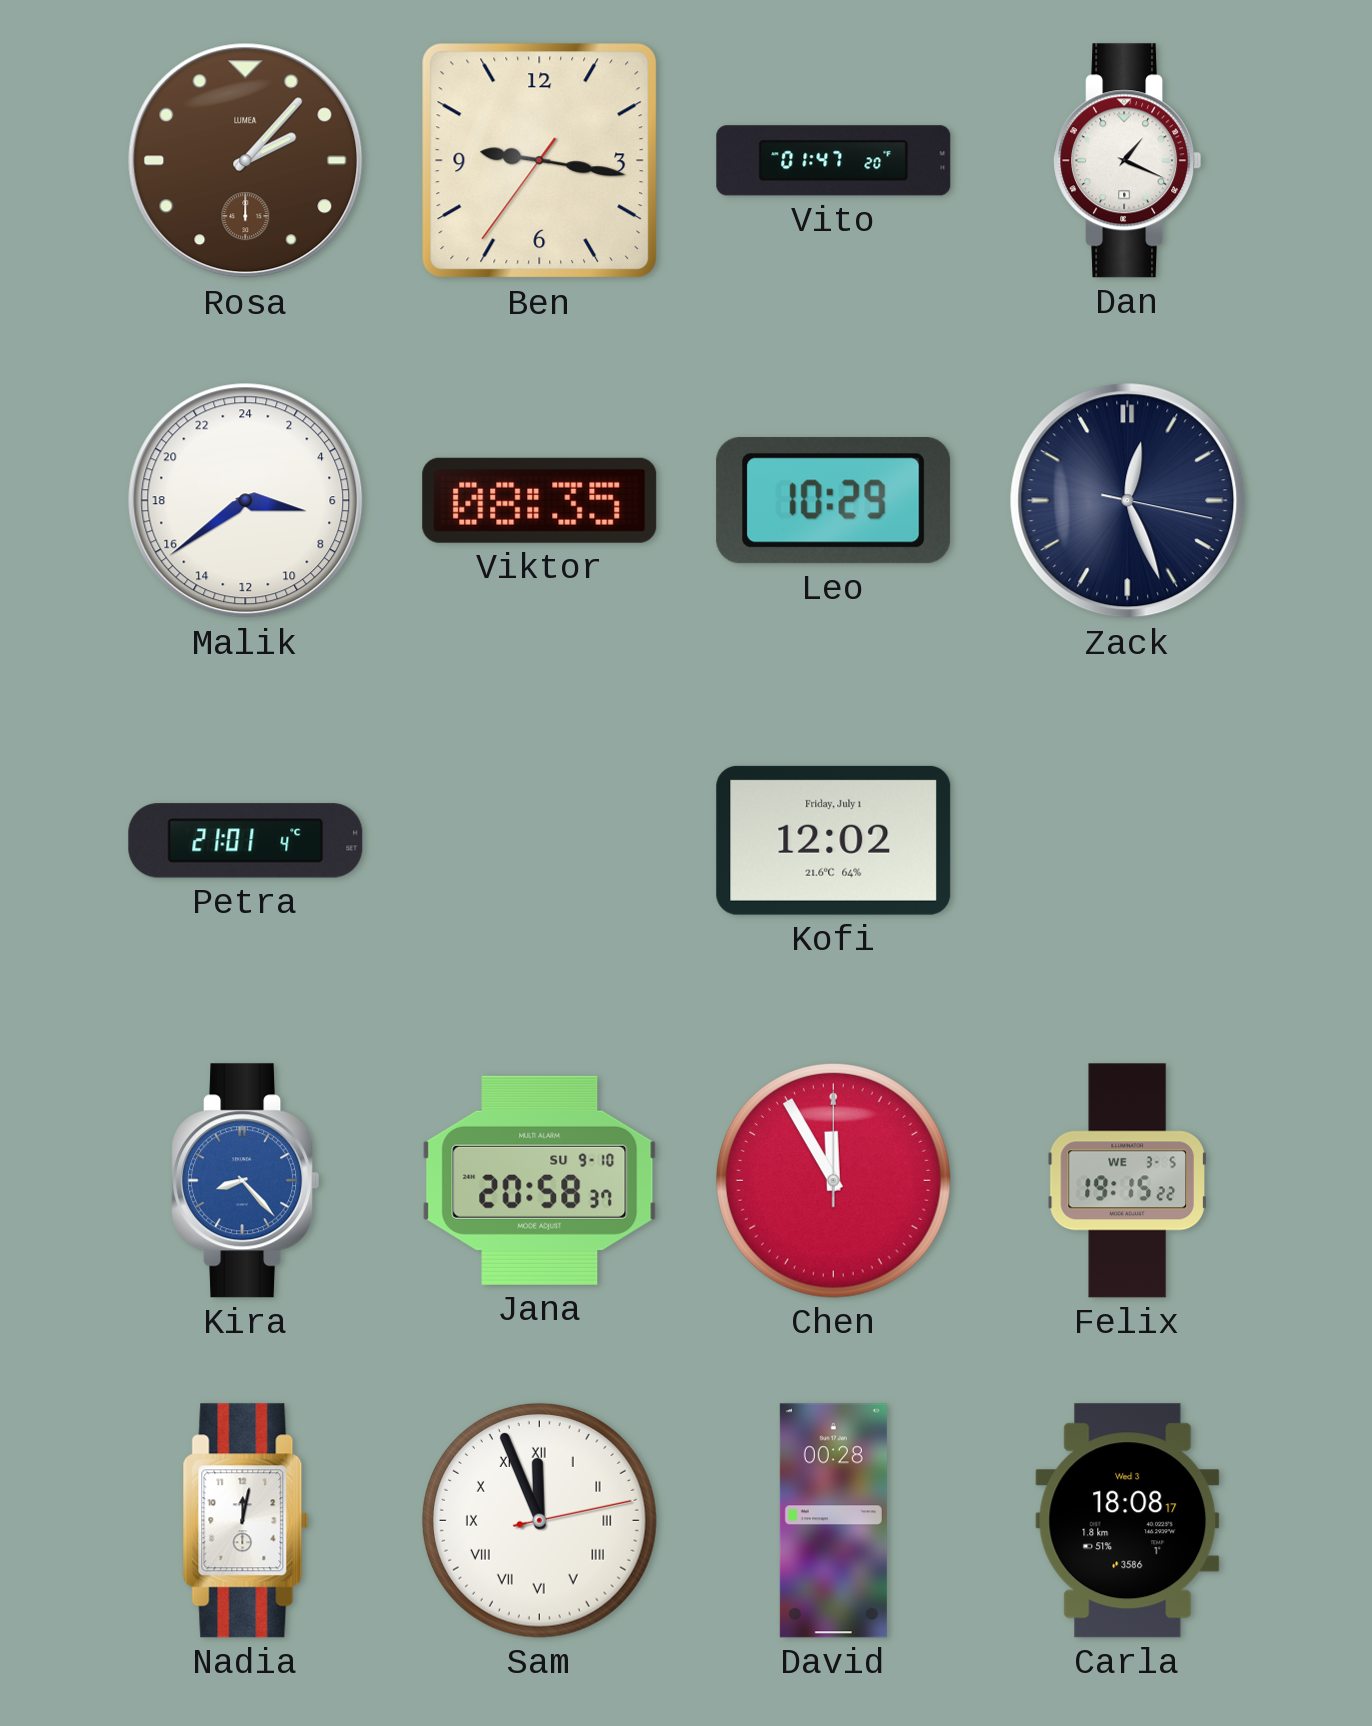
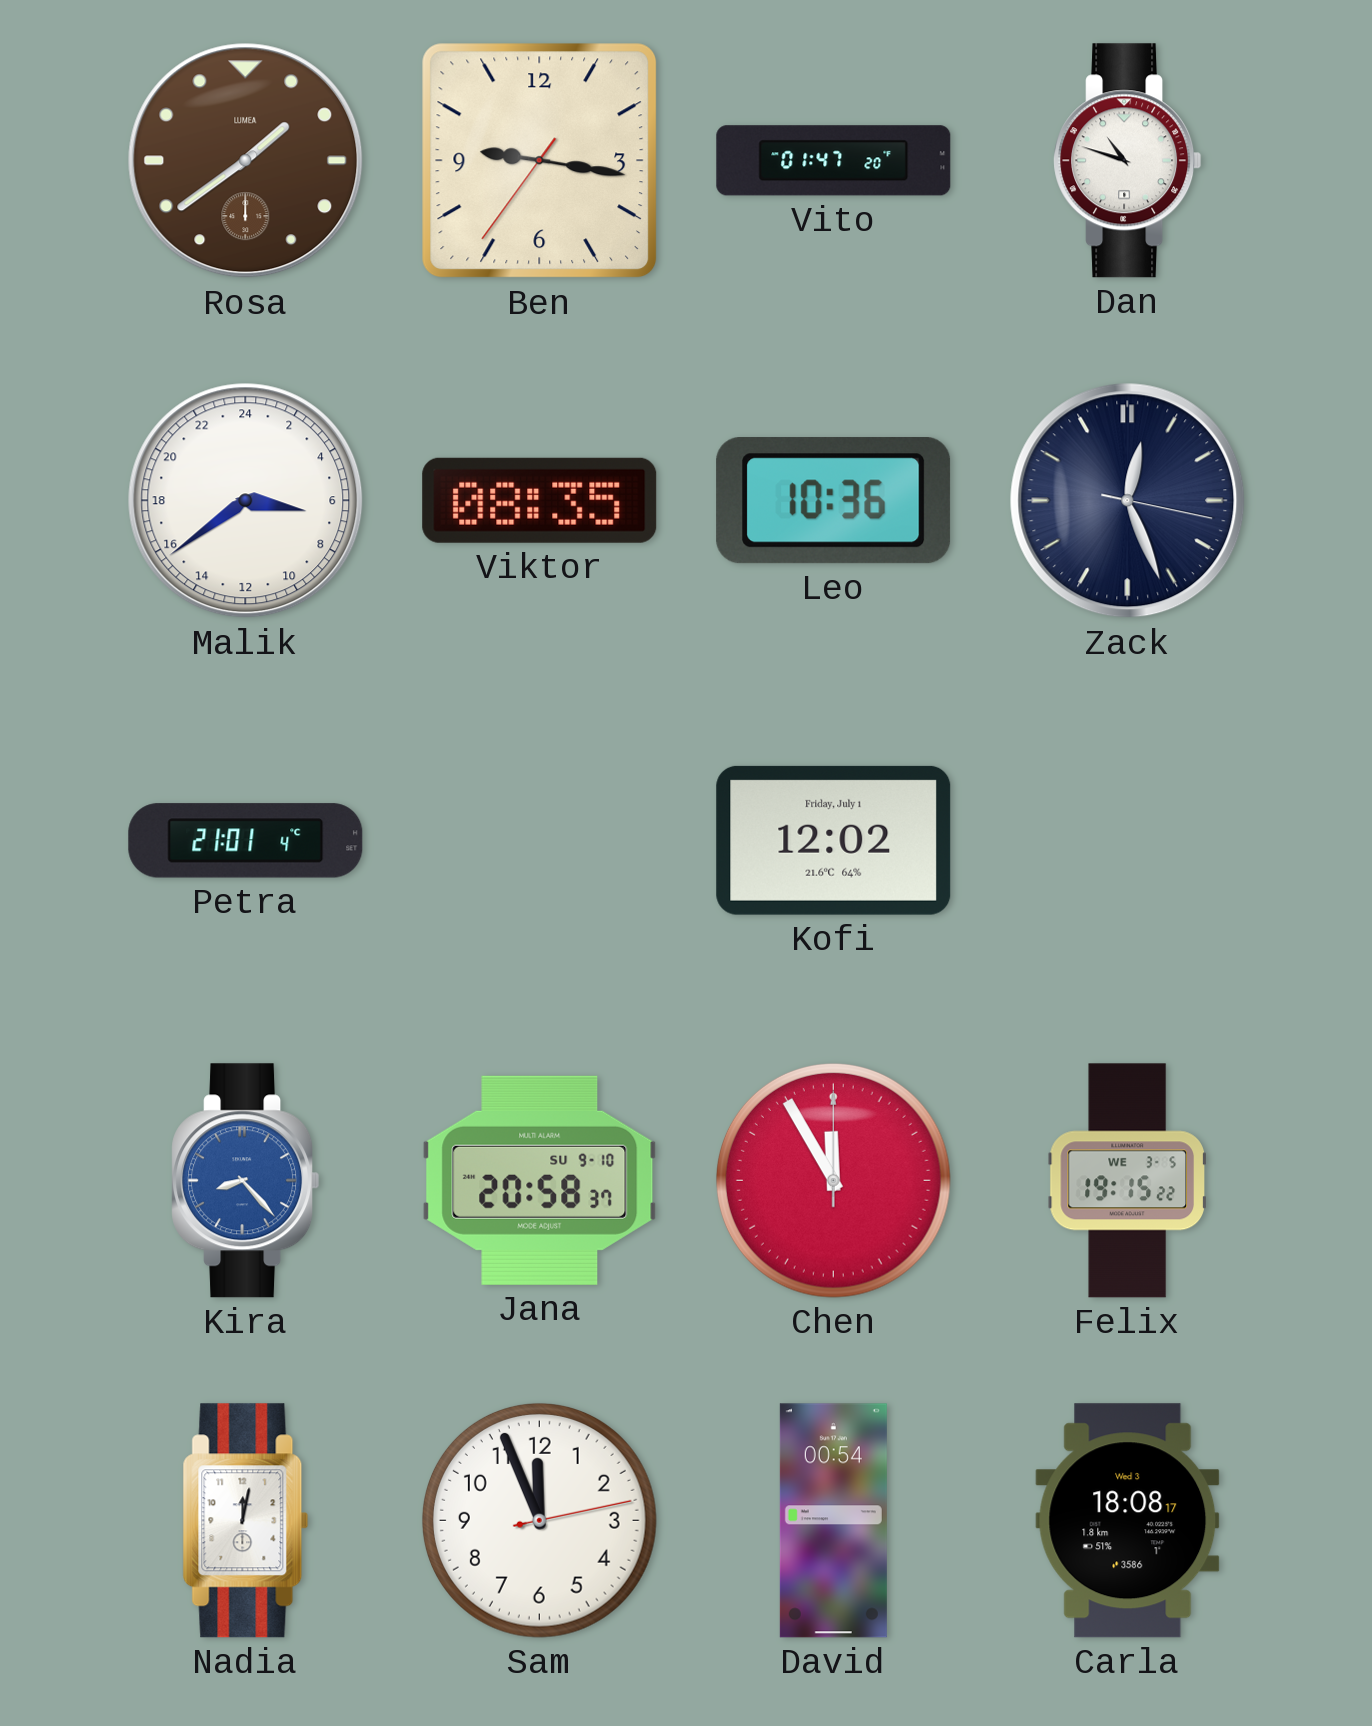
Rosa: 2:07 -> 1:39
Dan: 1:19 -> 10:48
Leo: 10:29 -> 10:36
Sam numerals: Roman -> Arabic
David: 00:28 -> 00:54
